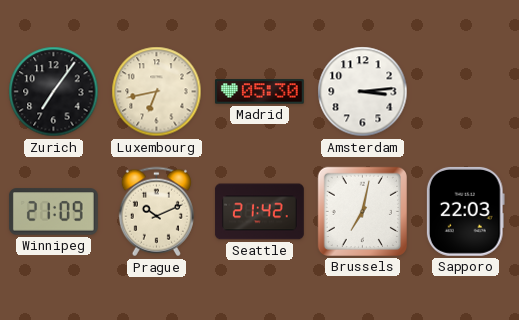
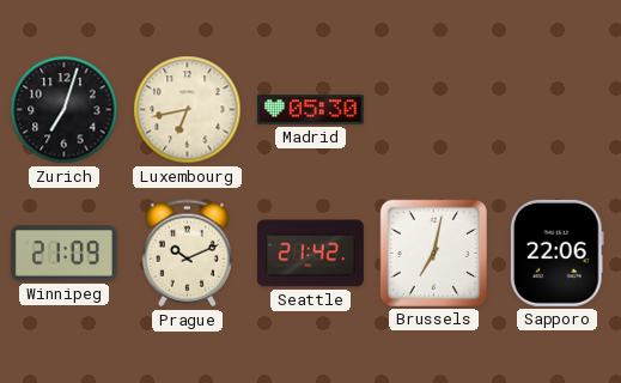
Zurich: 7:06 -> 7:03
Amsterdam: 3:14 -> none
Sapporo: 22:03 -> 22:06
